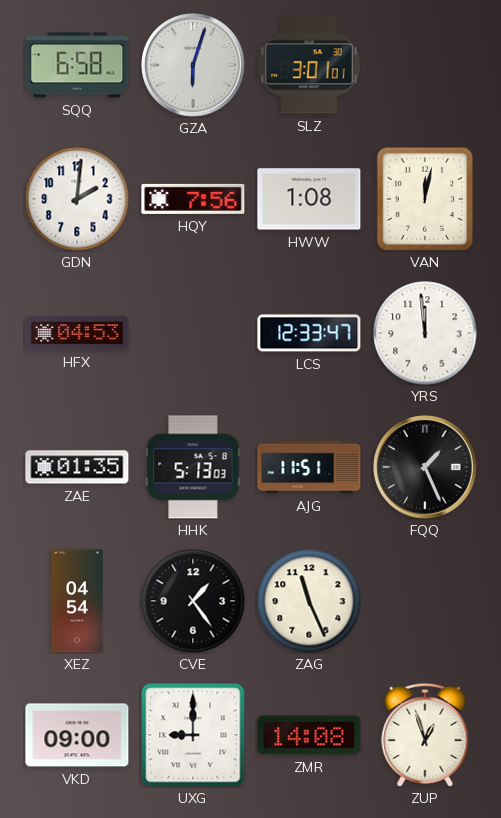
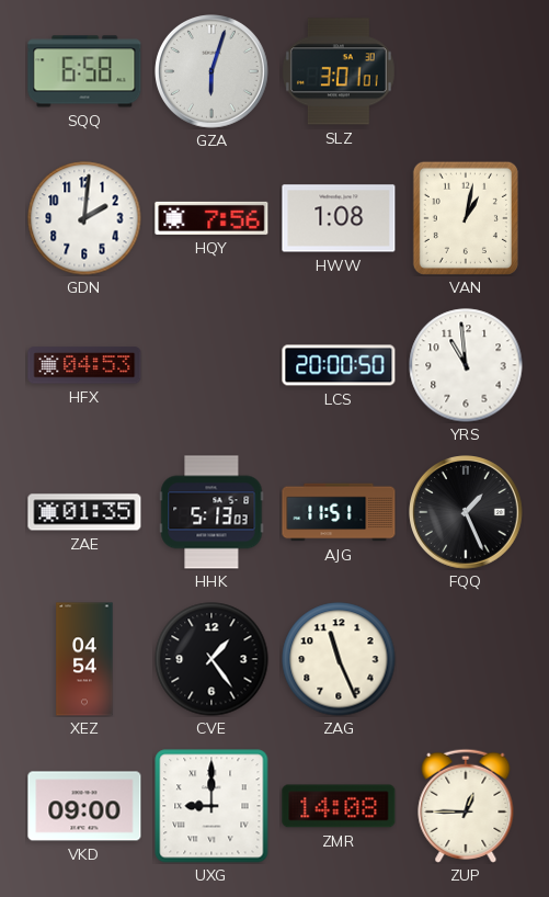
VAN: 12:02 -> 1:02
LCS: 12:33 -> 20:00
YRS: 11:59 -> 10:59
ZUP: 12:57 -> 12:45
